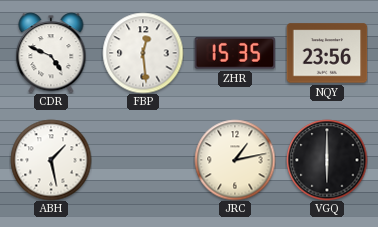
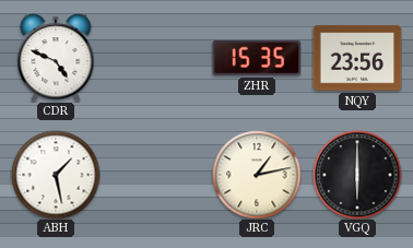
FBP: 12:29 -> none
